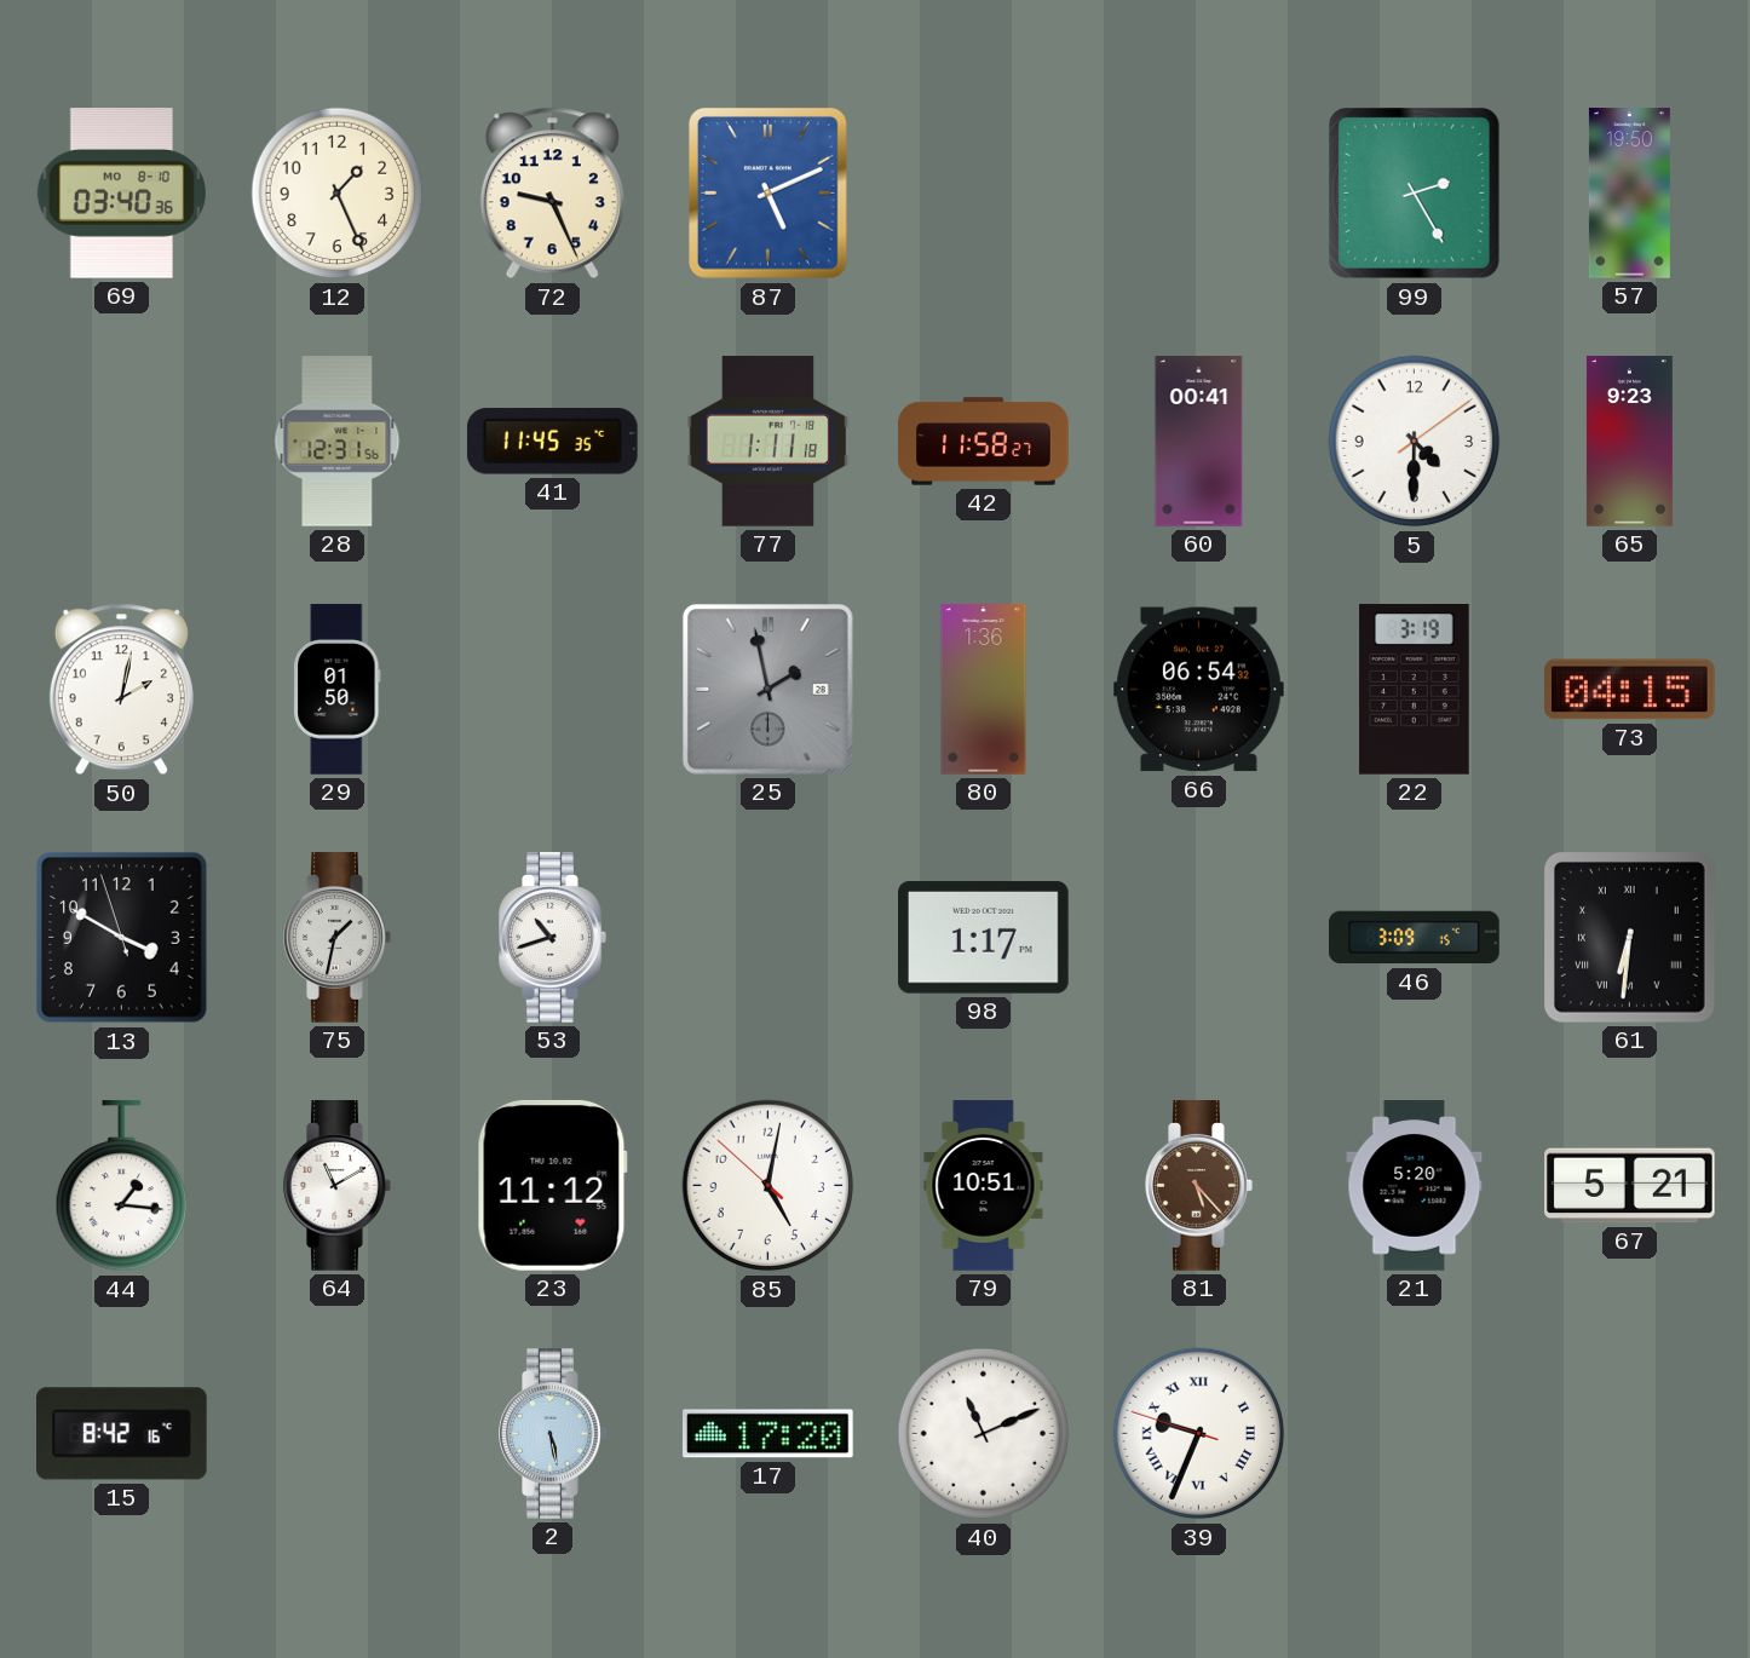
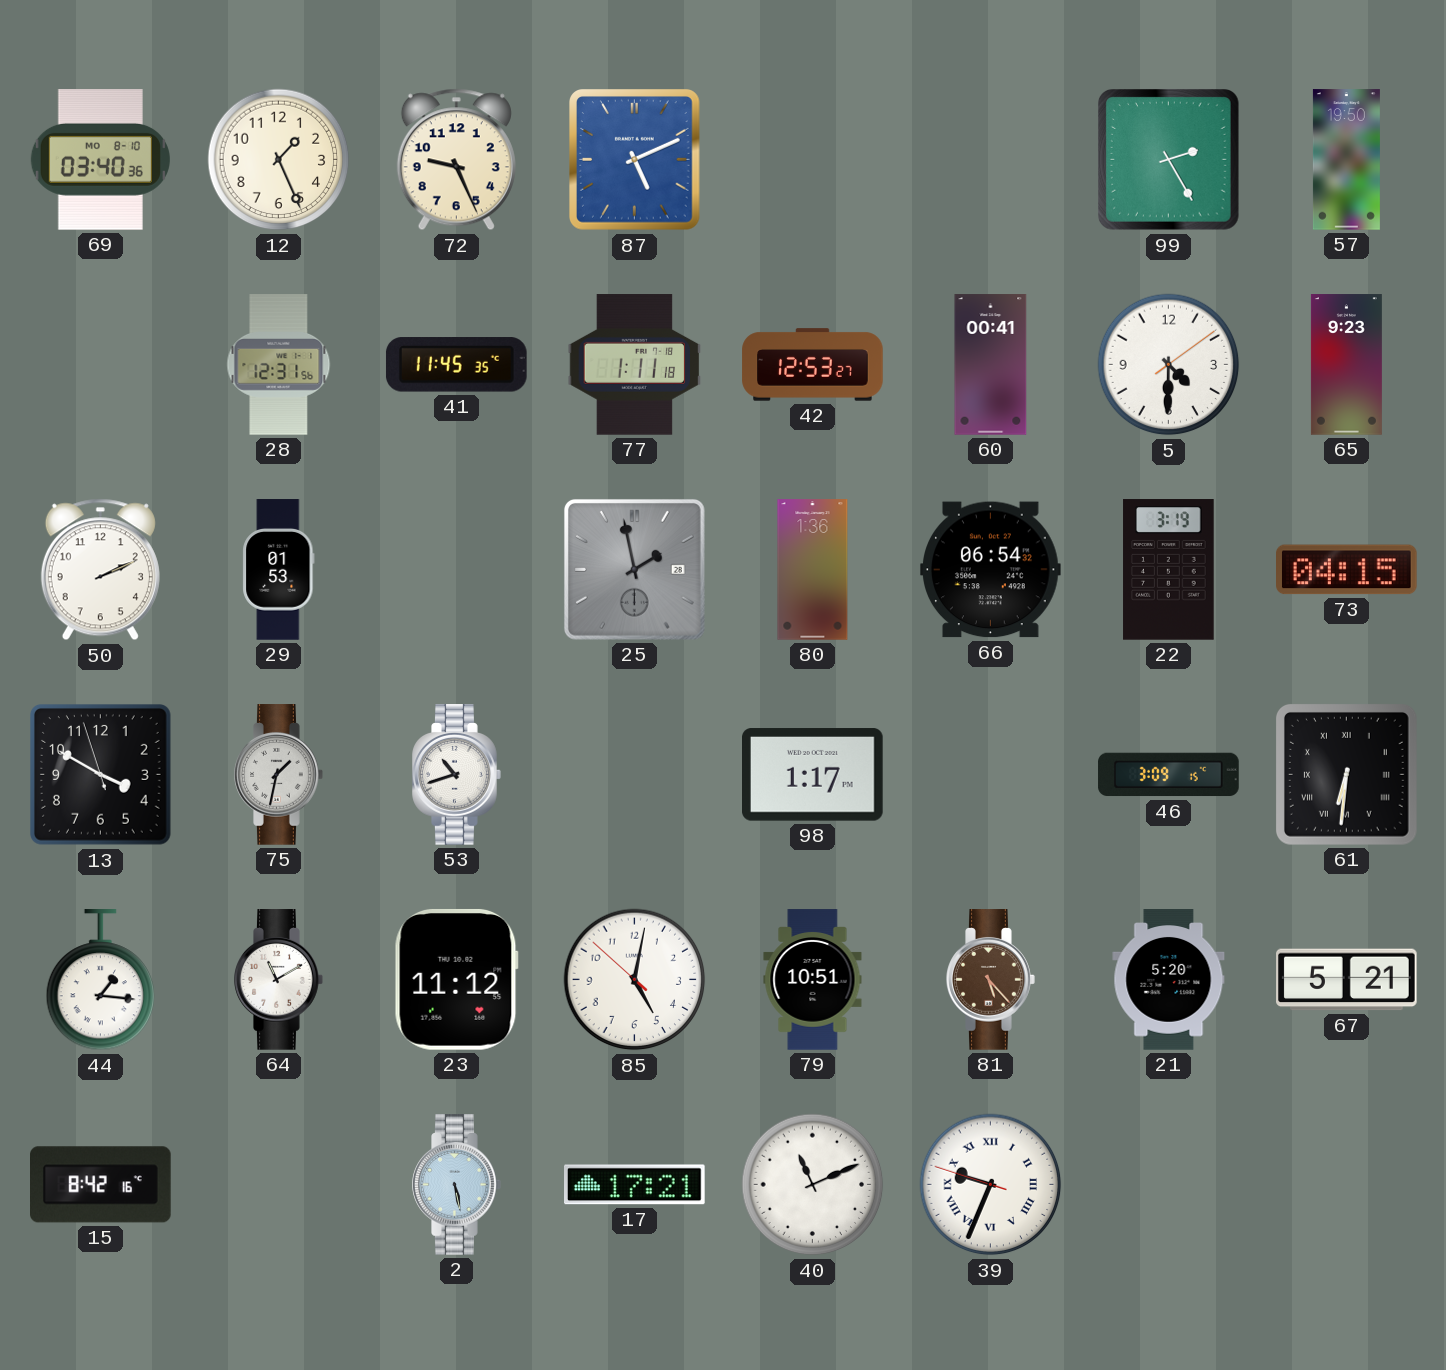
42: 11:58 -> 12:53
50: 2:02 -> 2:11
29: 01:50 -> 01:53
17: 17:20 -> 17:21
